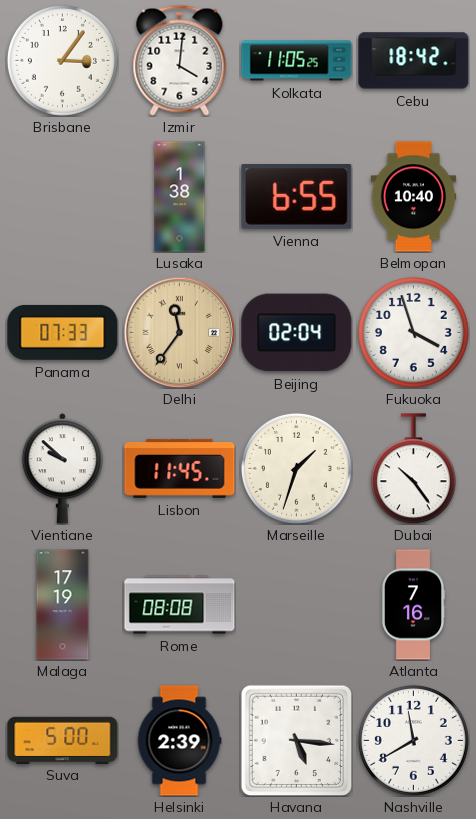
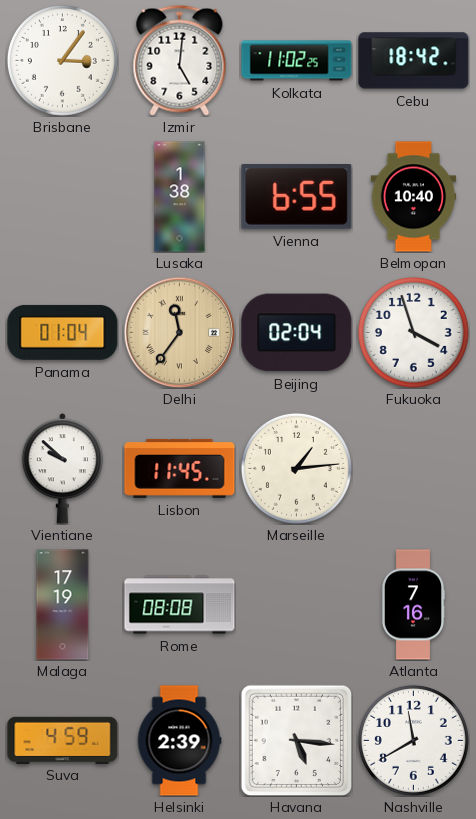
Izmir: 4:01 -> 5:01
Kolkata: 11:05 -> 11:02
Panama: 07:33 -> 01:04
Marseille: 1:33 -> 1:14
Dubai: 10:24 -> none
Suva: 5:00 -> 4:59
